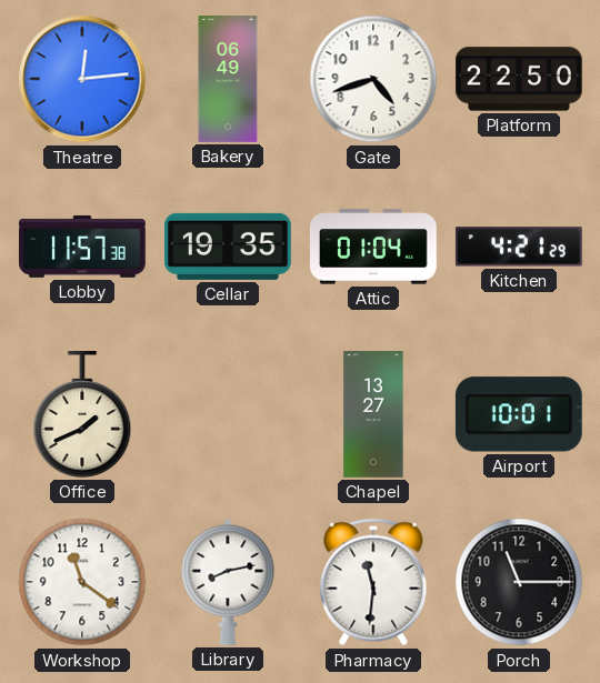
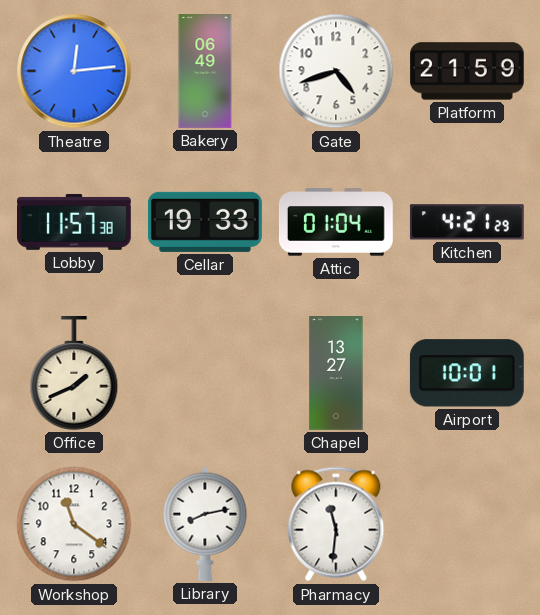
Platform: 22:50 -> 21:59
Cellar: 19:35 -> 19:33
Porch: 11:15 -> none
